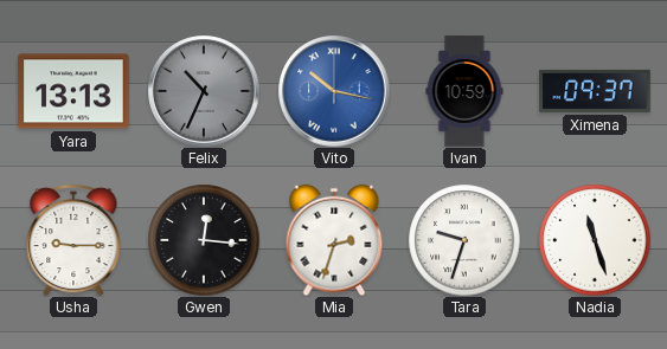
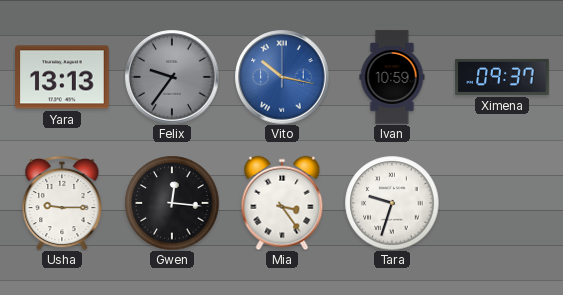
Felix: 10:34 -> 9:36
Mia: 2:33 -> 3:24
Nadia: 11:27 -> none
